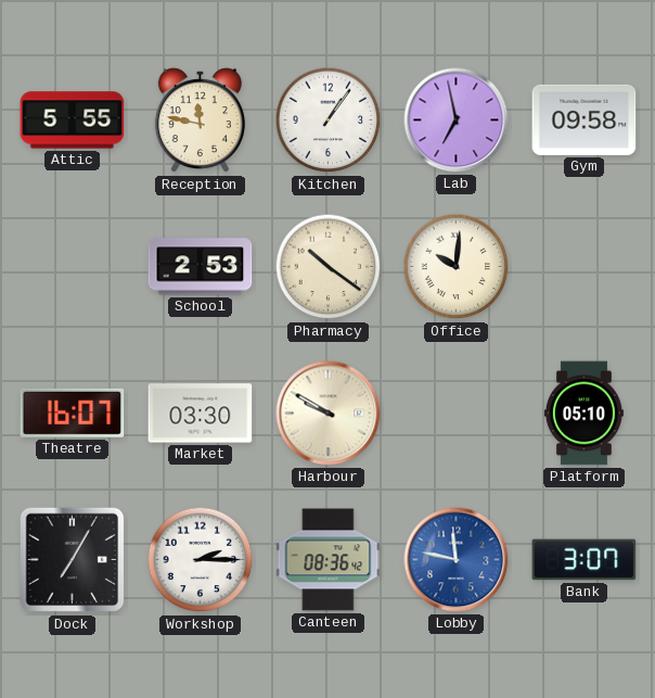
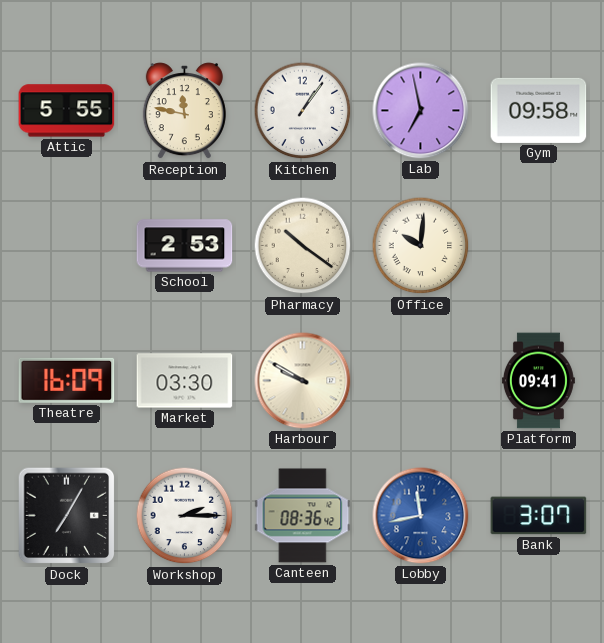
Theatre: 16:07 -> 16:09
Platform: 05:10 -> 09:41
Lobby: 11:47 -> 11:43
